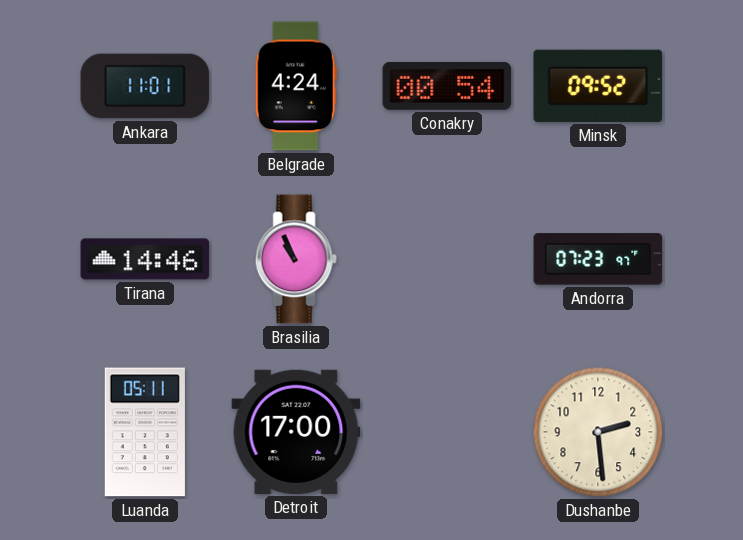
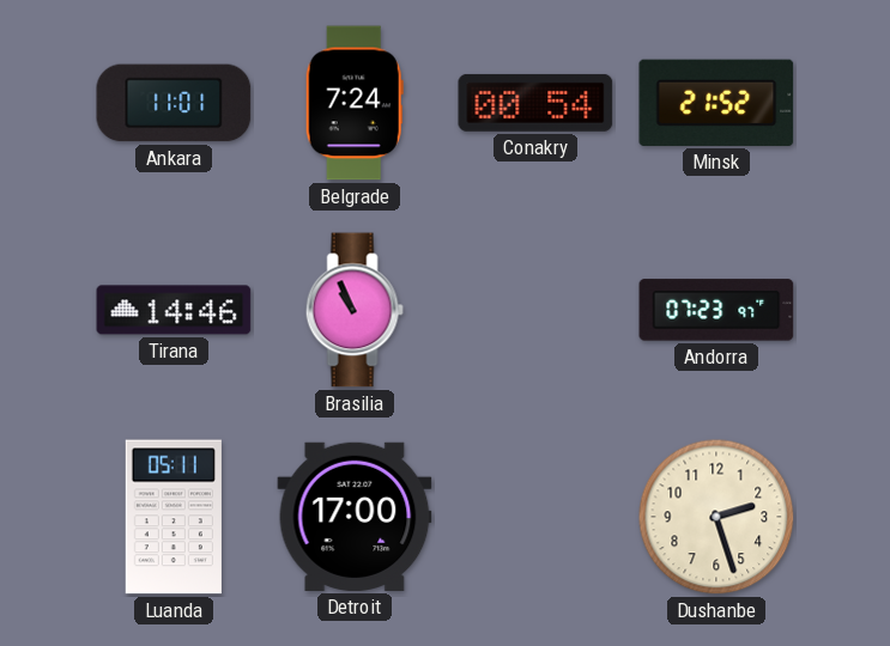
Belgrade: 4:24 -> 7:24
Minsk: 09:52 -> 21:52
Dushanbe: 2:29 -> 2:27
